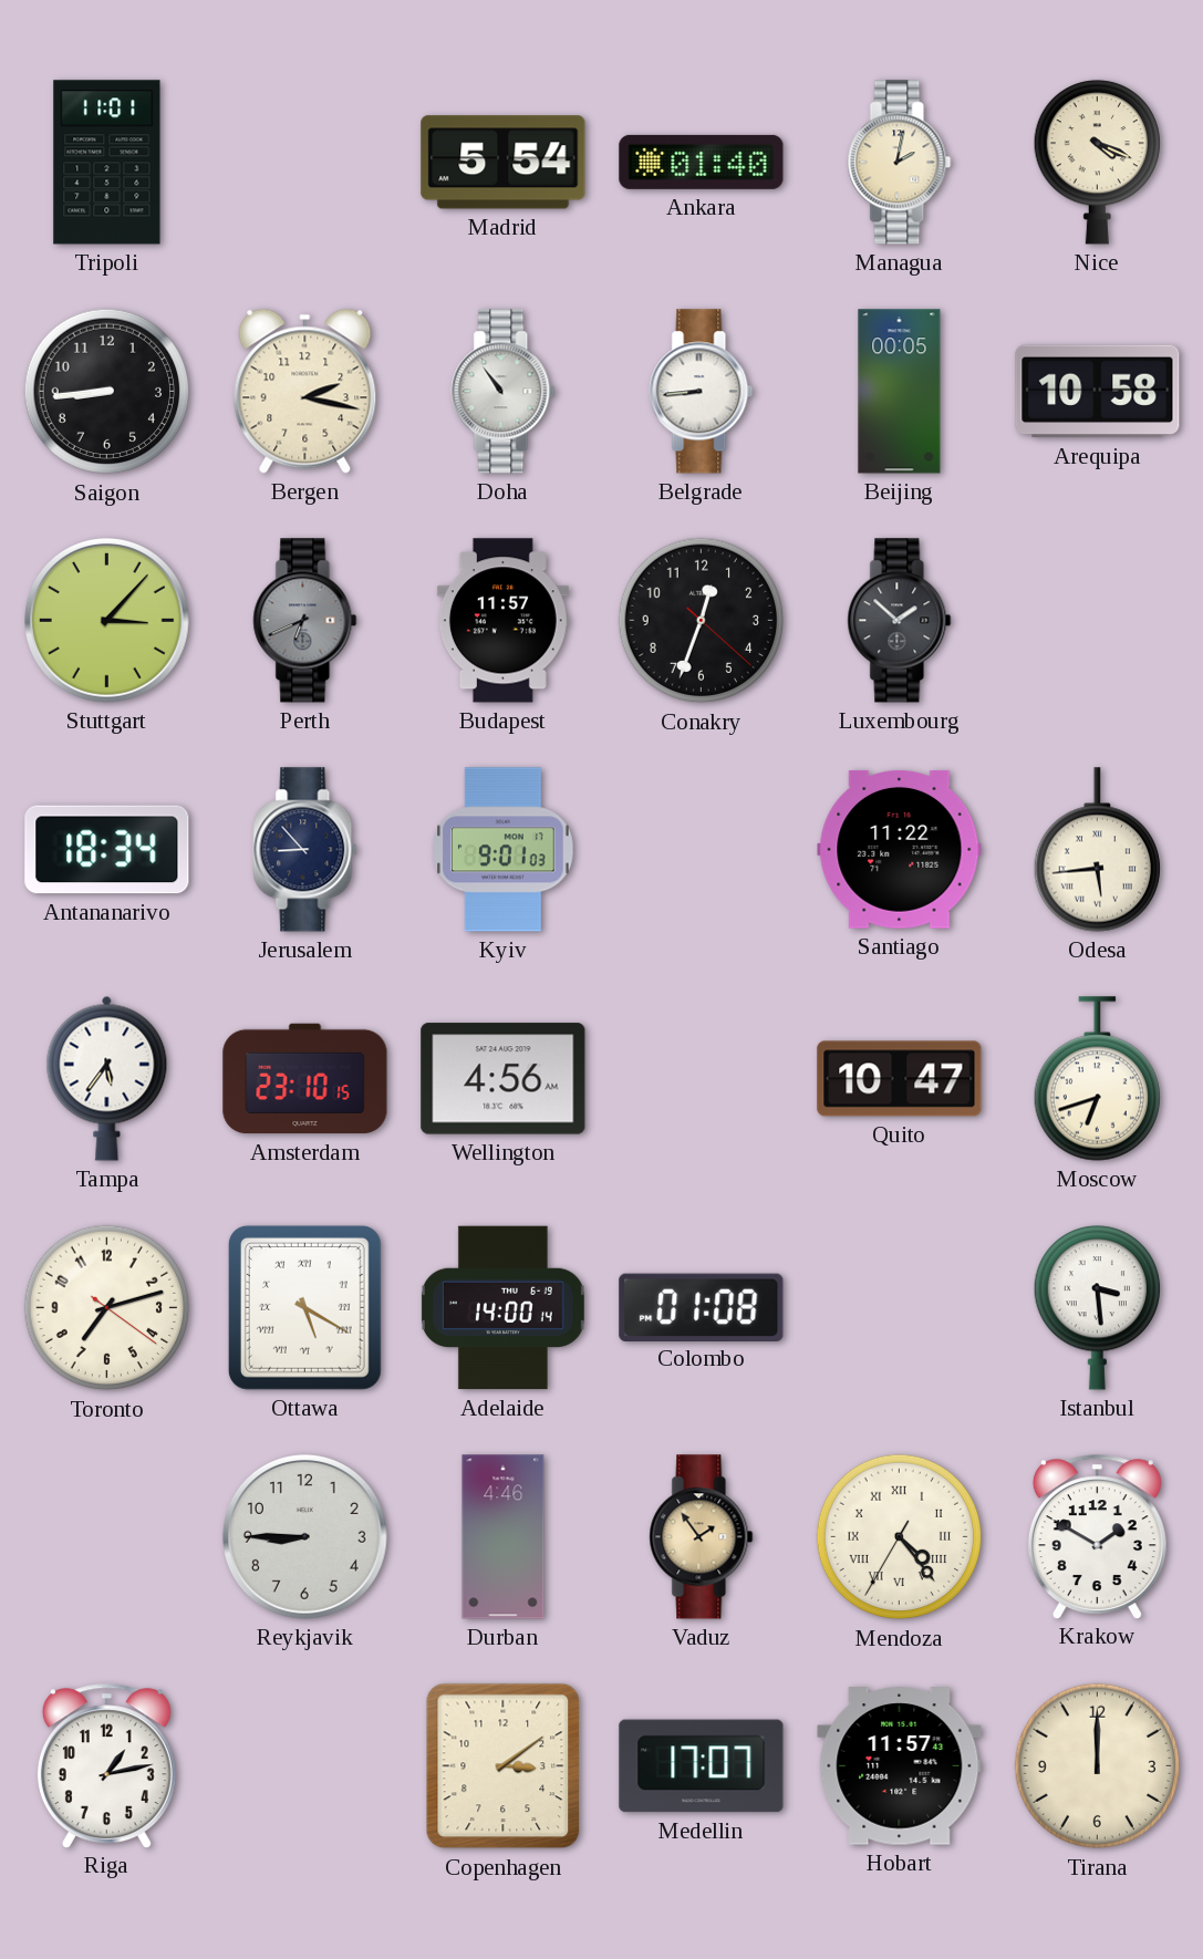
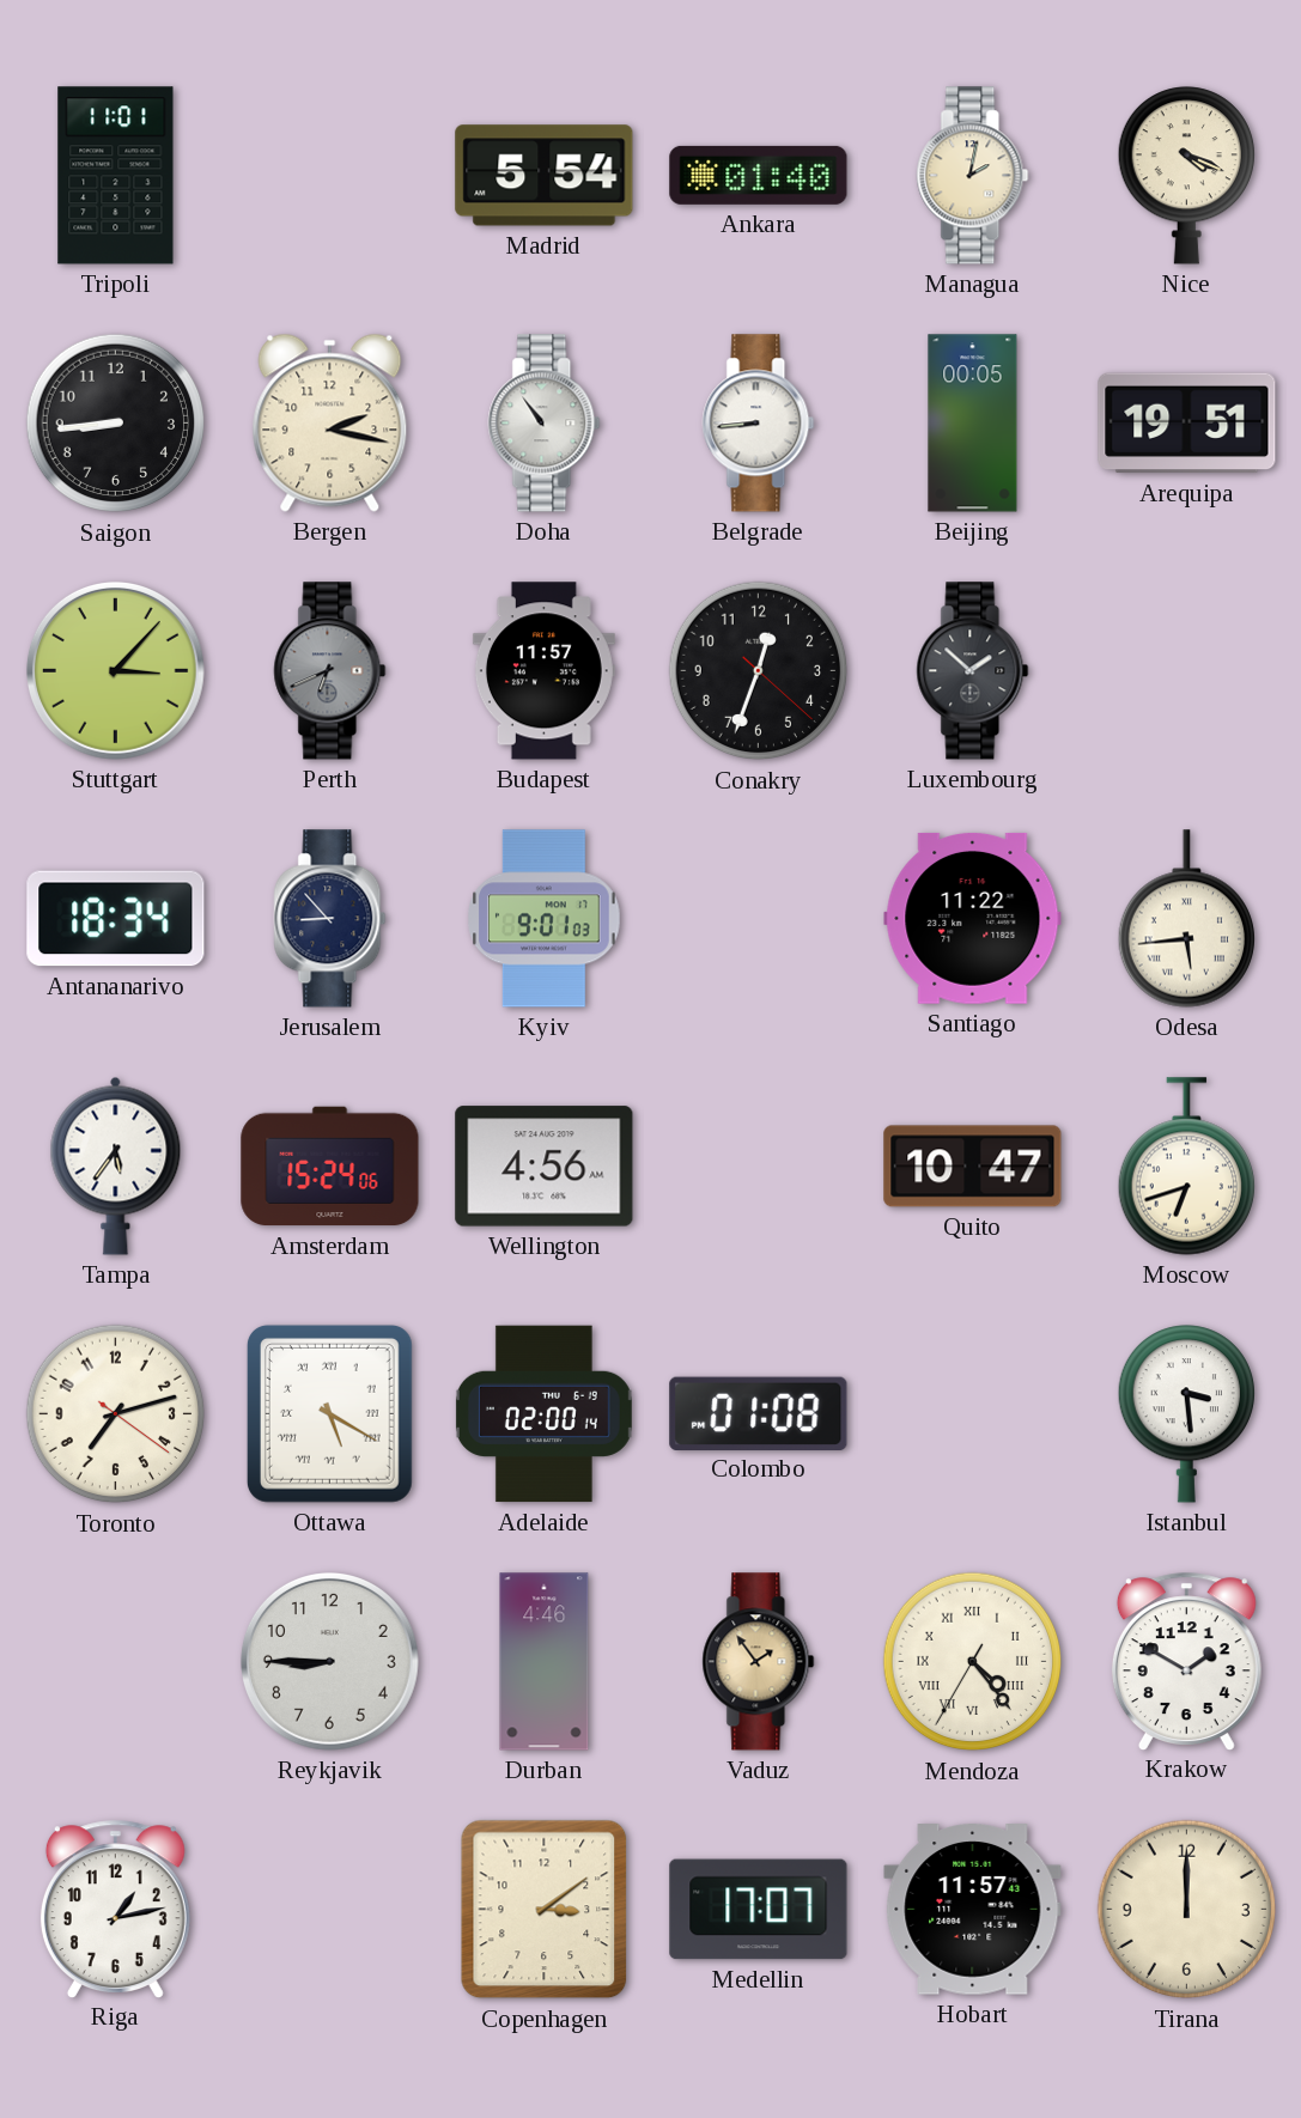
Arequipa: 10:58 -> 19:51
Amsterdam: 23:10 -> 15:24
Adelaide: 14:00 -> 02:00
